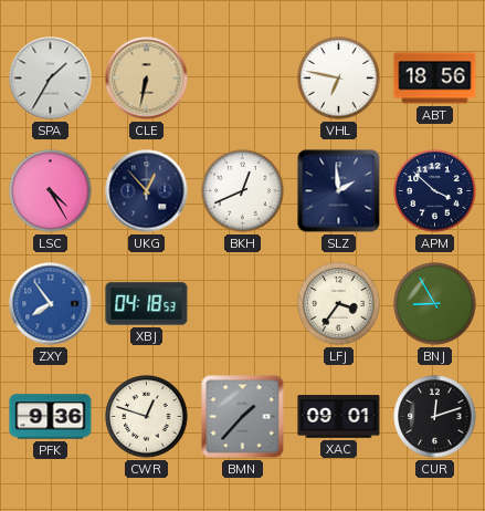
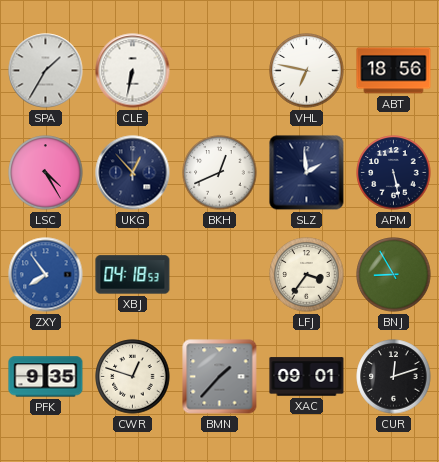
CLE dial: champagne -> white
APM: 3:52 -> 5:28
PFK: 9:36 -> 9:35
